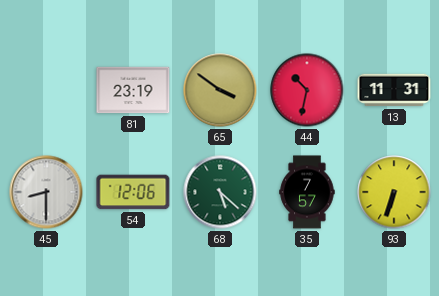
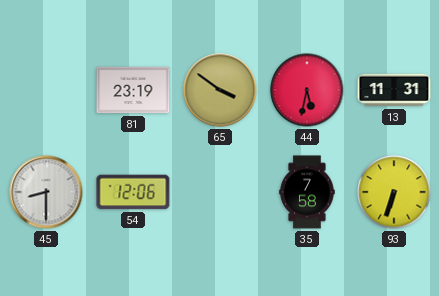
44: 10:32 -> 5:32
68: 5:22 -> none
35: 7:57 -> 7:58
